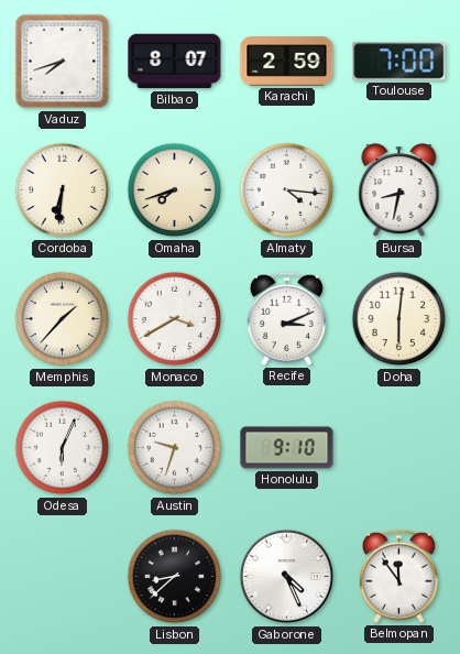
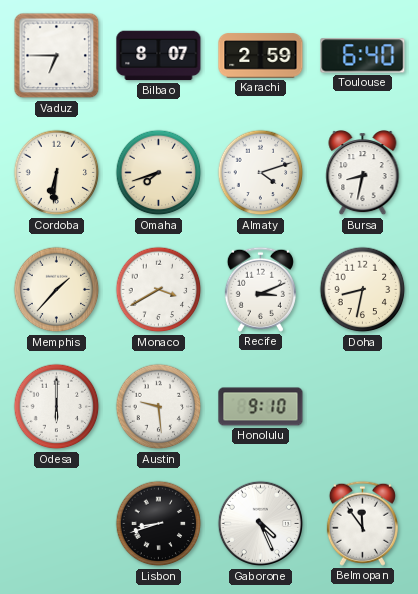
Vaduz: 7:42 -> 6:45
Toulouse: 7:00 -> 6:40
Almaty: 4:16 -> 4:12
Doha: 6:01 -> 8:32
Odesa: 6:04 -> 6:00
Austin: 9:33 -> 9:29
Lisbon: 8:38 -> 8:42
